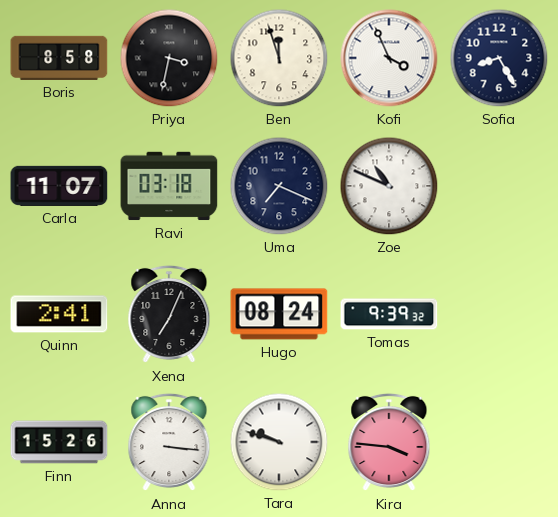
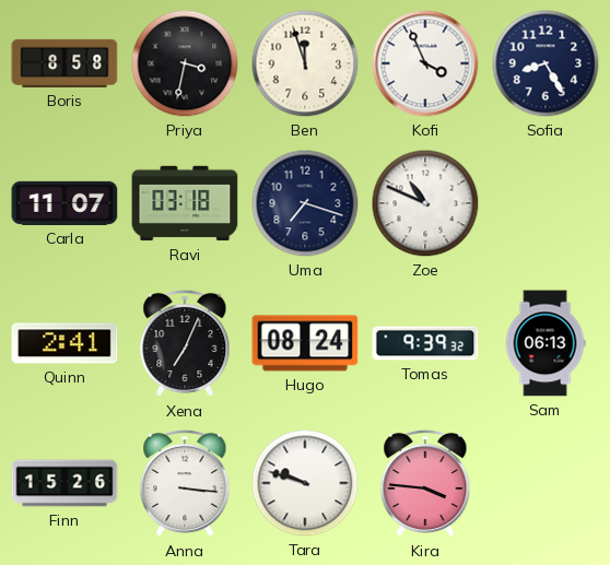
Uma: 7:19 -> 7:18
Sam: none -> 06:13
